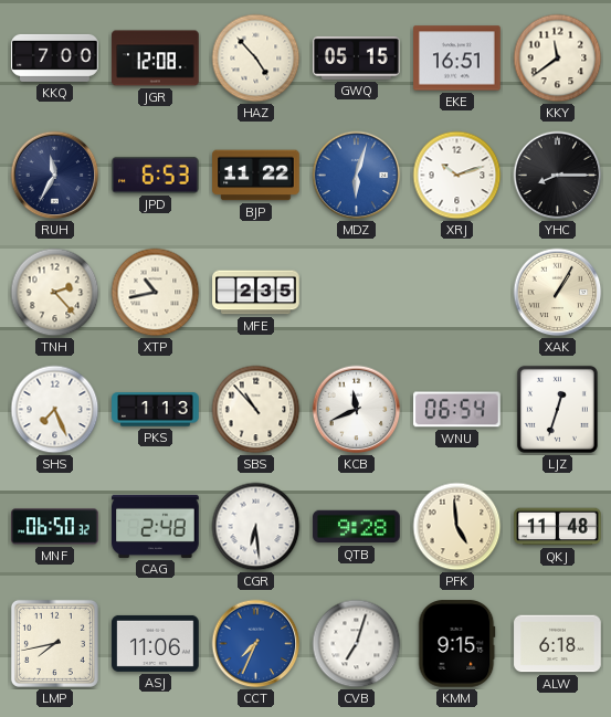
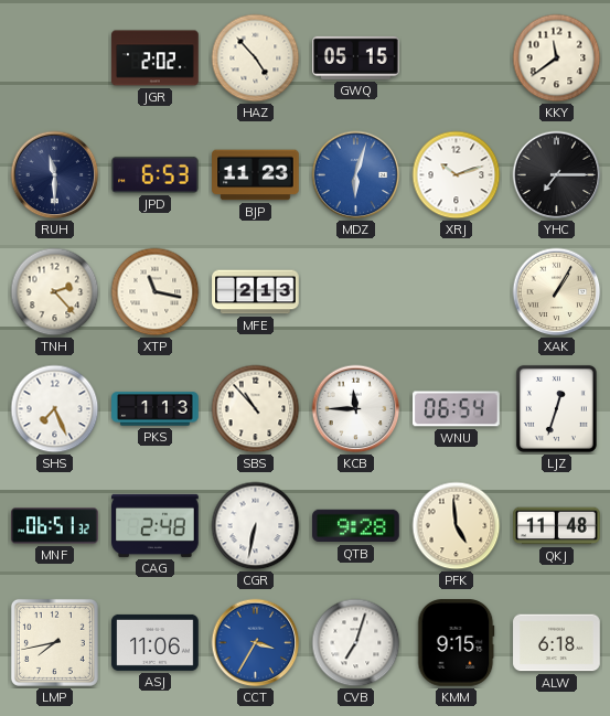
KKQ: 7:00 -> none
JGR: 12:08 -> 2:02
EKE: 16:51 -> none
RUH: 11:35 -> 11:30
BJP: 11:22 -> 11:23
YHC: 8:15 -> 7:15
XTP: 10:43 -> 11:17
MFE: 2:35 -> 2:13
KCB: 11:41 -> 11:45
MNF: 06:50 -> 06:51
CGR: 6:29 -> 6:32
CCT: 7:34 -> 3:35
